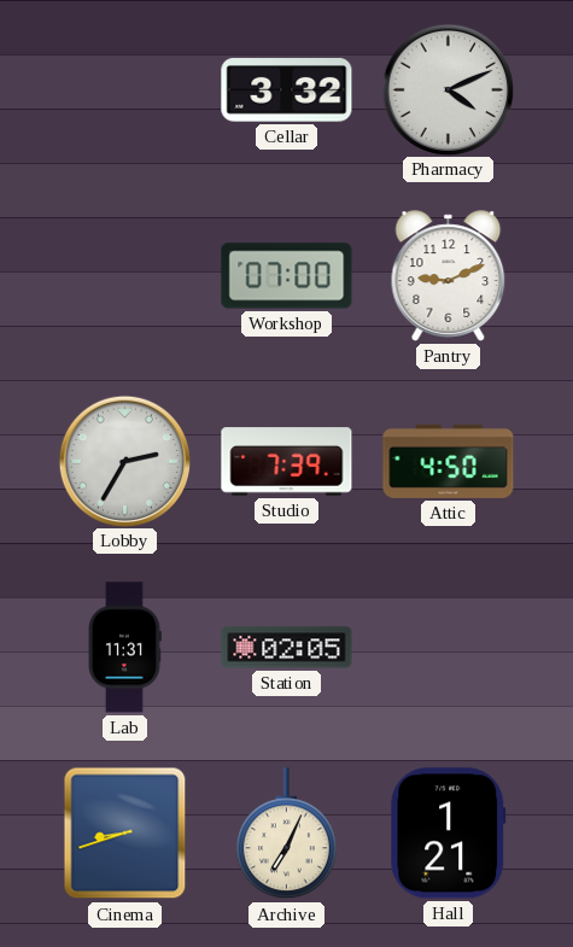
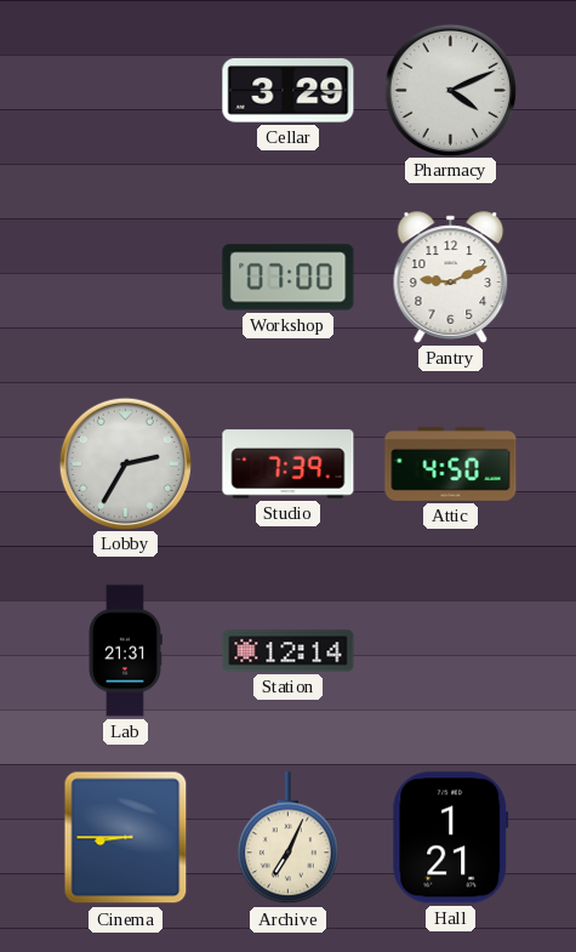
Cellar: 3:32 -> 3:29
Lab: 11:31 -> 21:31
Station: 02:05 -> 12:14
Cinema: 8:42 -> 8:45
